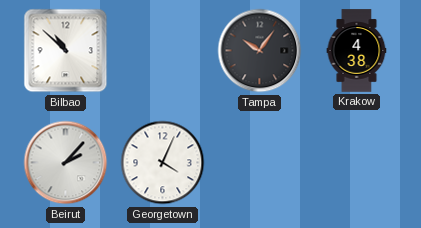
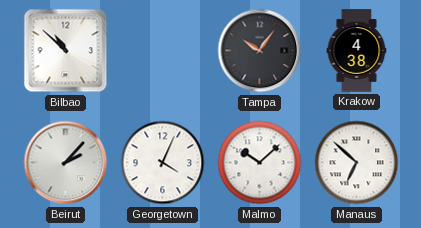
Malmo: none -> 10:08
Manaus: none -> 6:52
